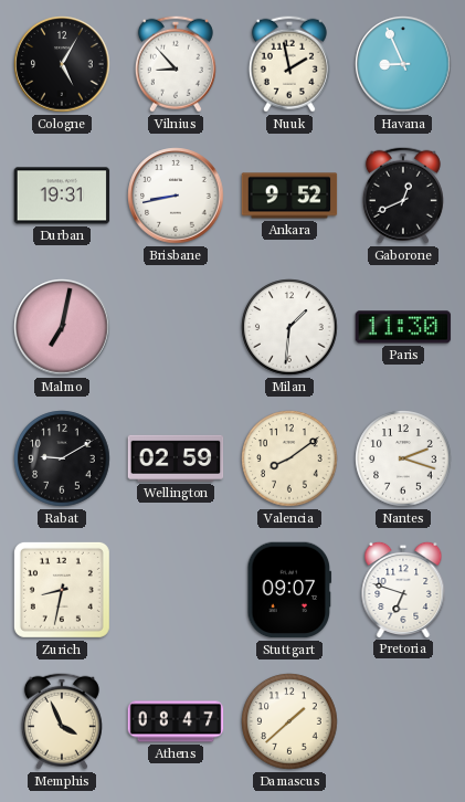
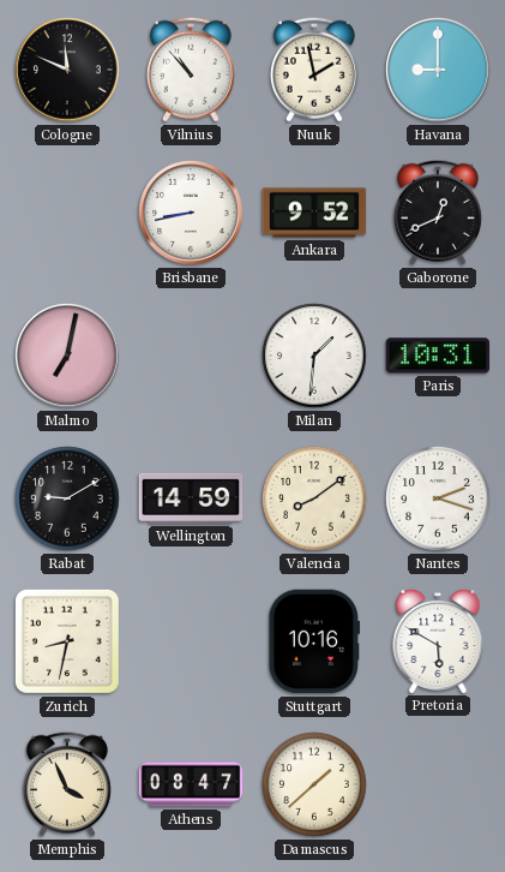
Cologne: 5:05 -> 11:49
Vilnius: 8:53 -> 10:53
Havana: 8:56 -> 9:00
Durban: 19:31 -> none
Paris: 11:30 -> 10:31
Wellington: 02:59 -> 14:59
Stuttgart: 09:07 -> 10:16
Pretoria: 6:48 -> 5:50
